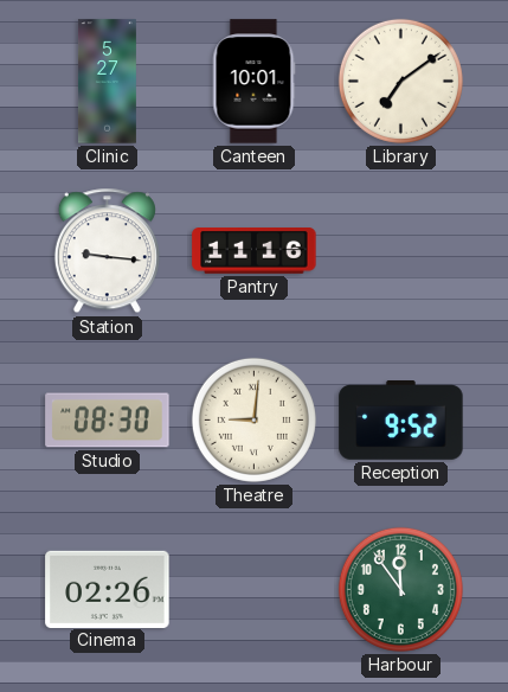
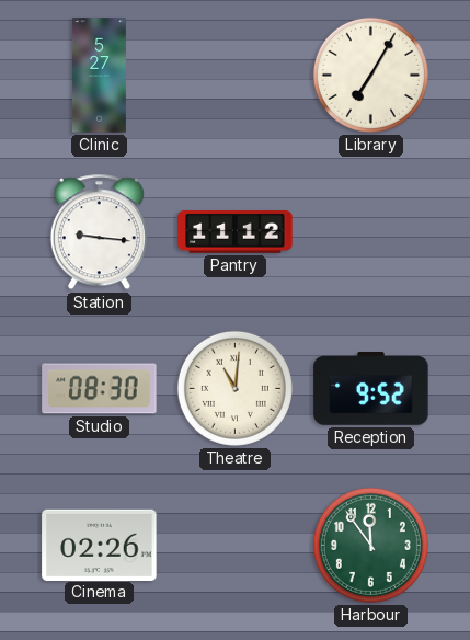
Canteen: 10:01 -> none
Library: 7:09 -> 7:05
Pantry: 11:16 -> 11:12
Theatre: 9:01 -> 11:01
